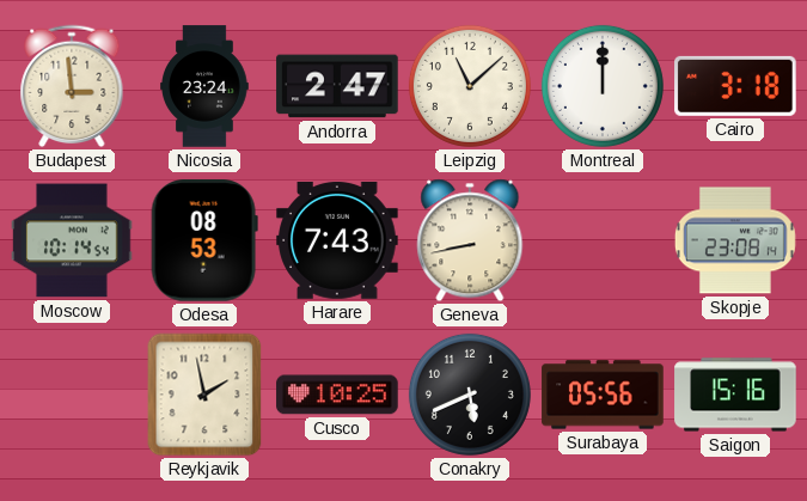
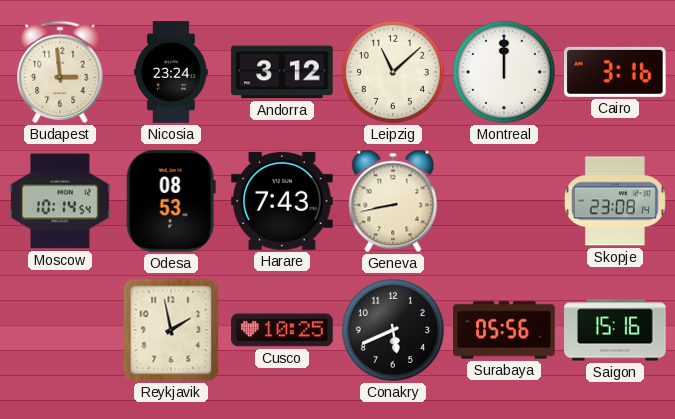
Andorra: 2:47 -> 3:12
Cairo: 3:18 -> 3:16
